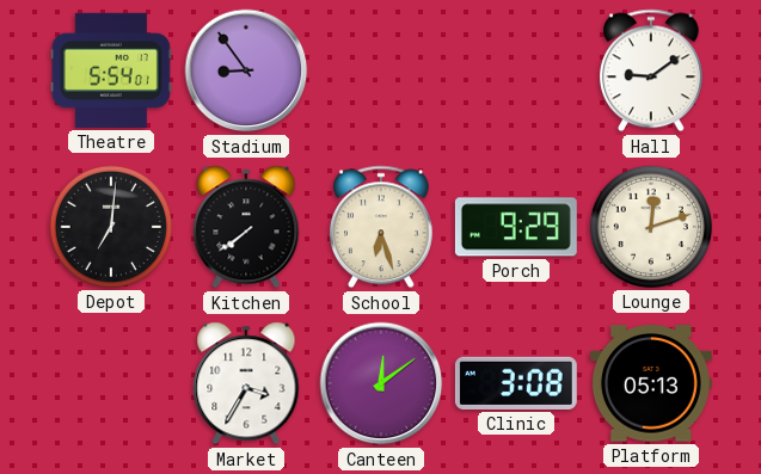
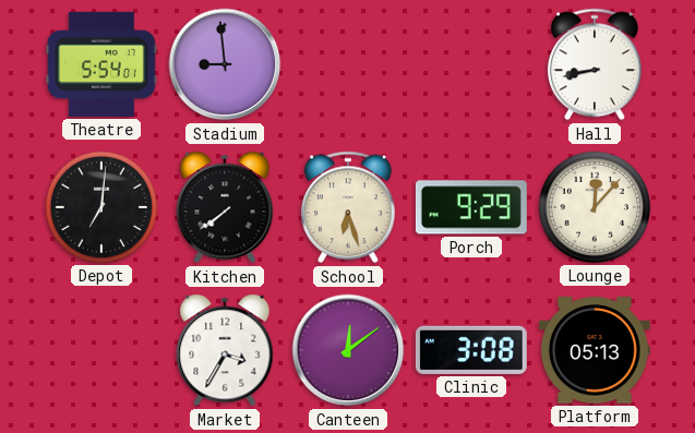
Stadium: 8:54 -> 8:59
Hall: 9:09 -> 8:43
Lounge: 12:12 -> 12:07
